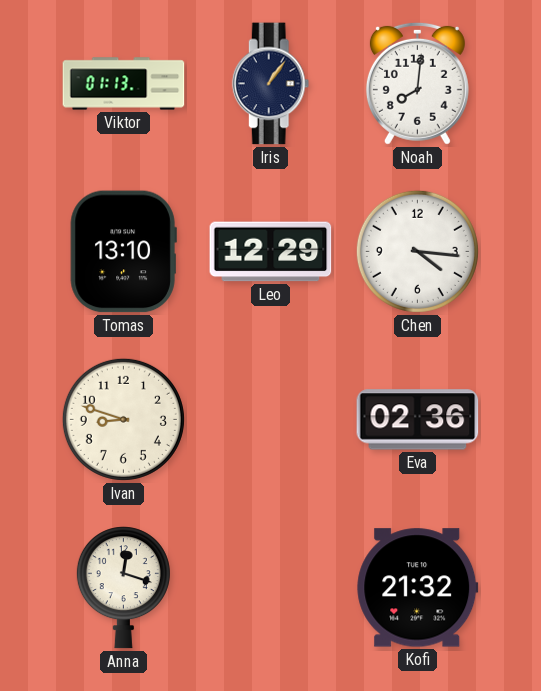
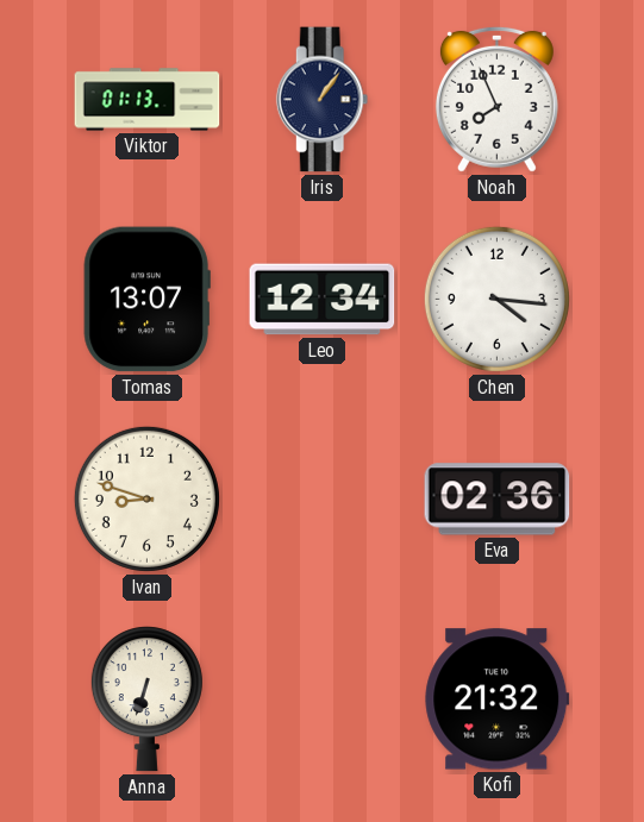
Noah: 8:01 -> 7:56
Tomas: 13:10 -> 13:07
Leo: 12:29 -> 12:34
Anna: 12:18 -> 6:33
